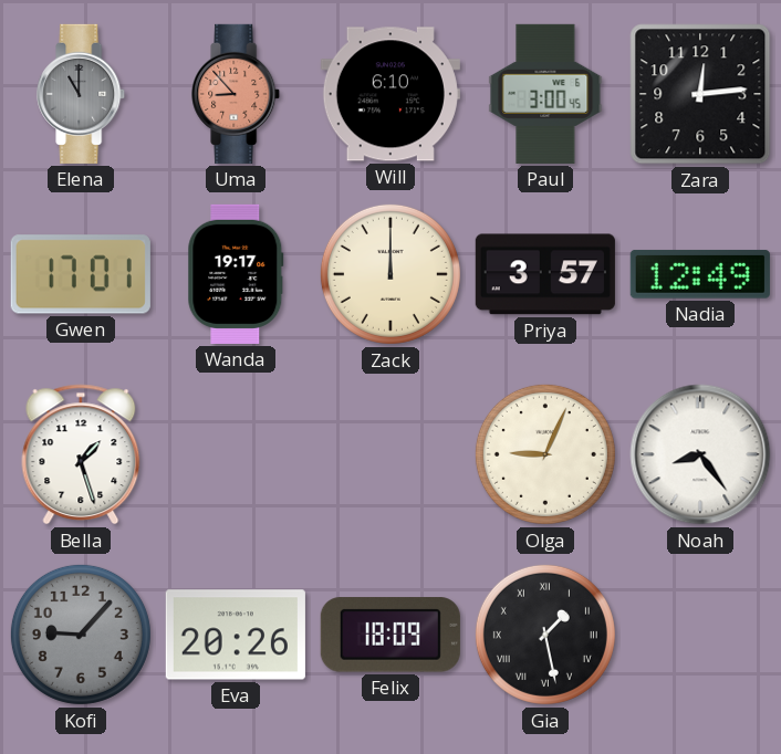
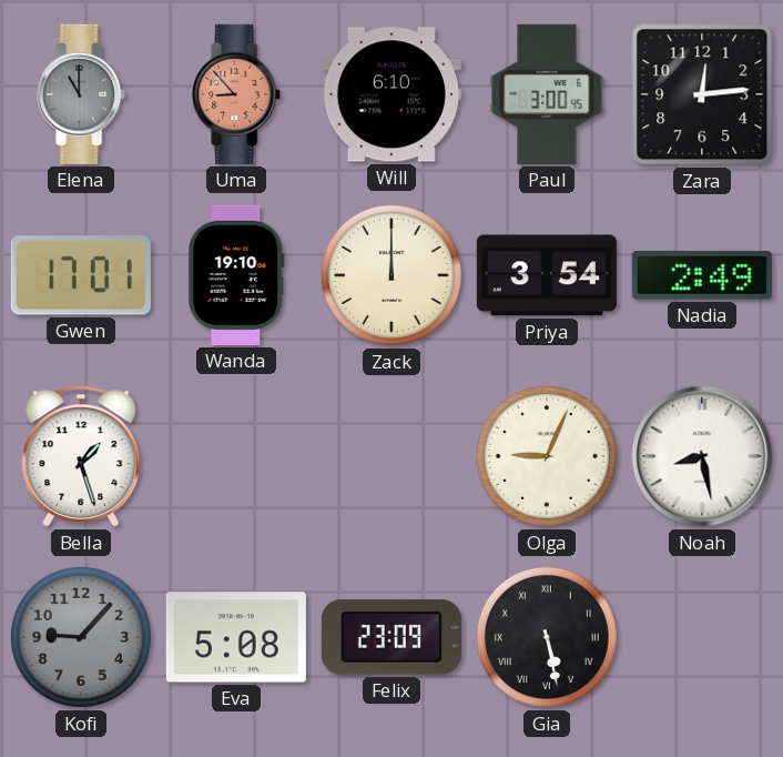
Wanda: 19:17 -> 19:10
Priya: 3:57 -> 3:54
Nadia: 12:49 -> 2:49
Noah: 8:24 -> 8:28
Eva: 20:26 -> 5:08
Felix: 18:09 -> 23:09
Gia: 1:28 -> 5:28
